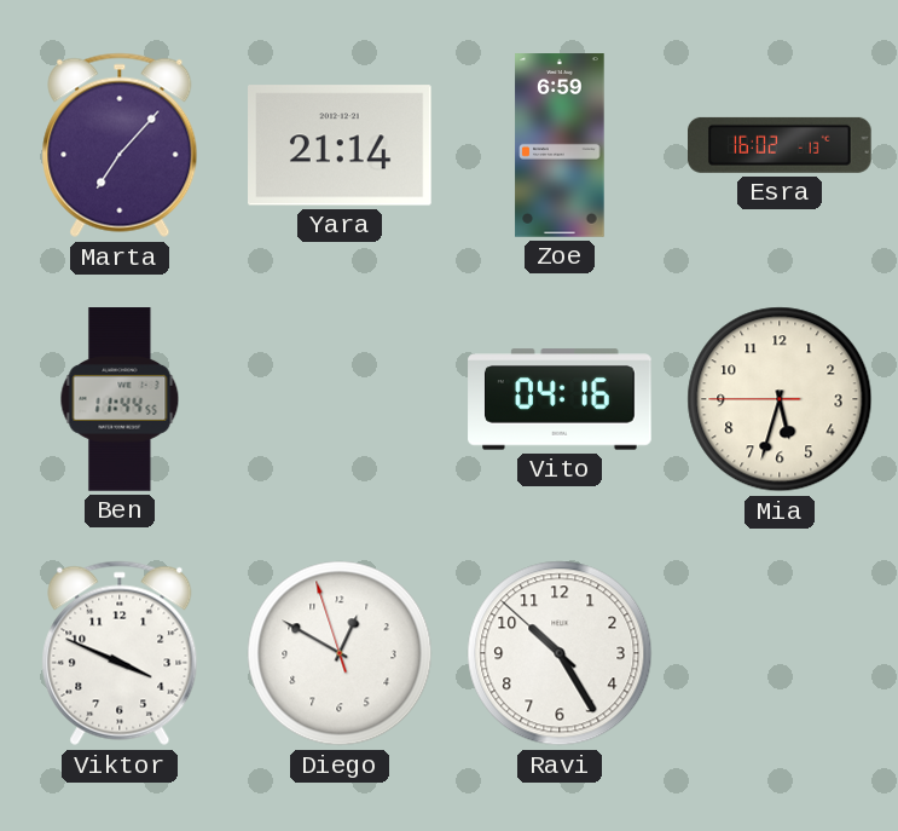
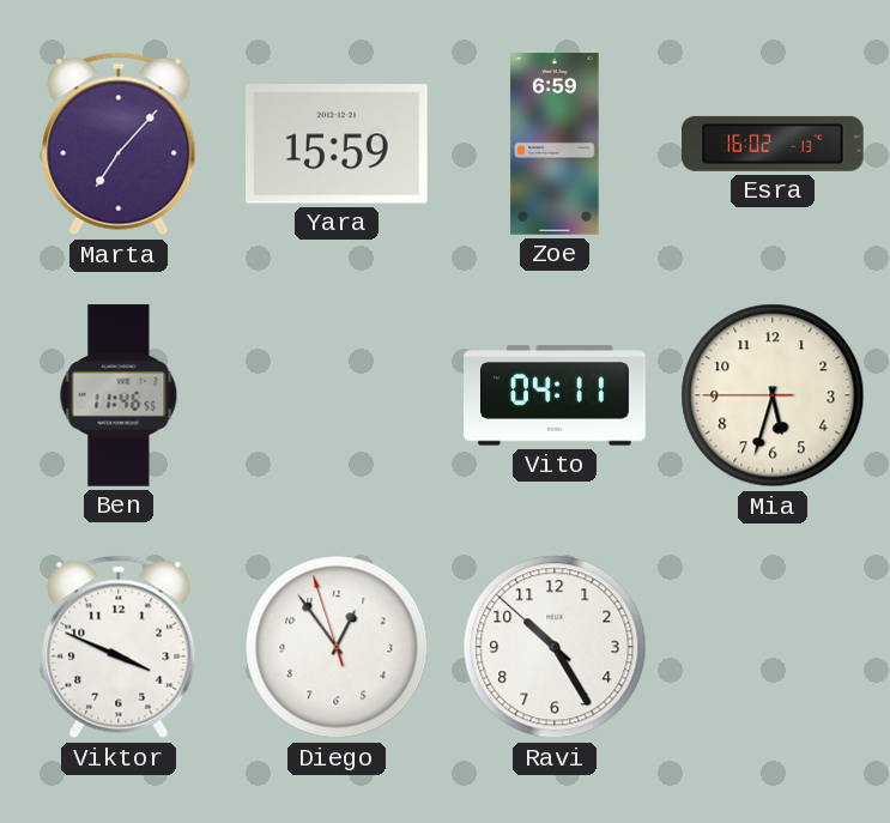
Yara: 21:14 -> 15:59
Ben: 11:44 -> 11:46
Vito: 04:16 -> 04:11
Diego: 12:49 -> 12:53
